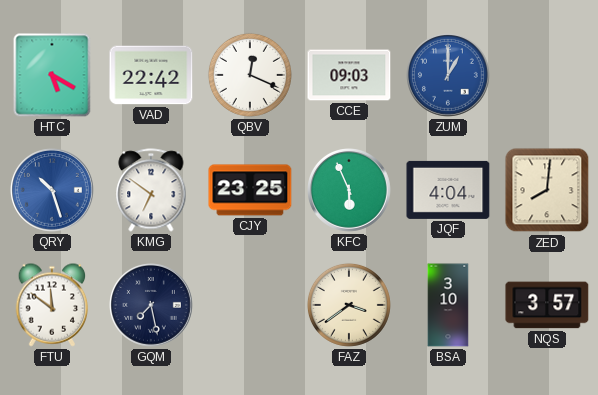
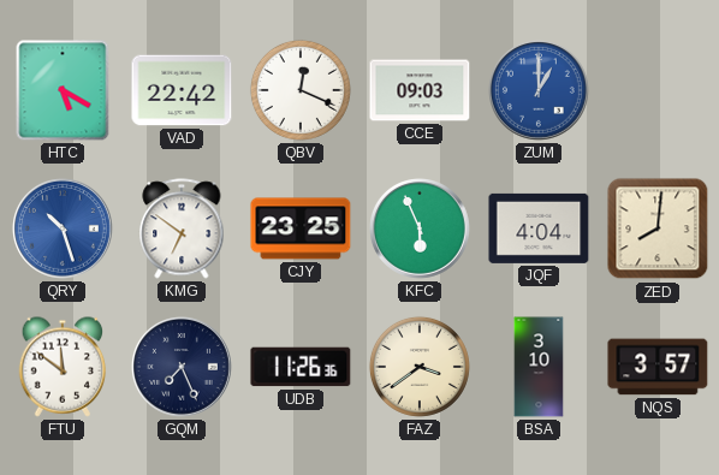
GQM: 7:28 -> 7:26
UDB: none -> 11:26
